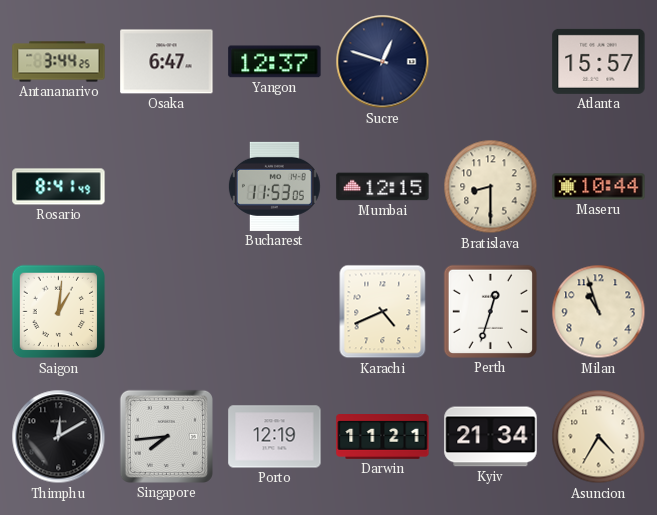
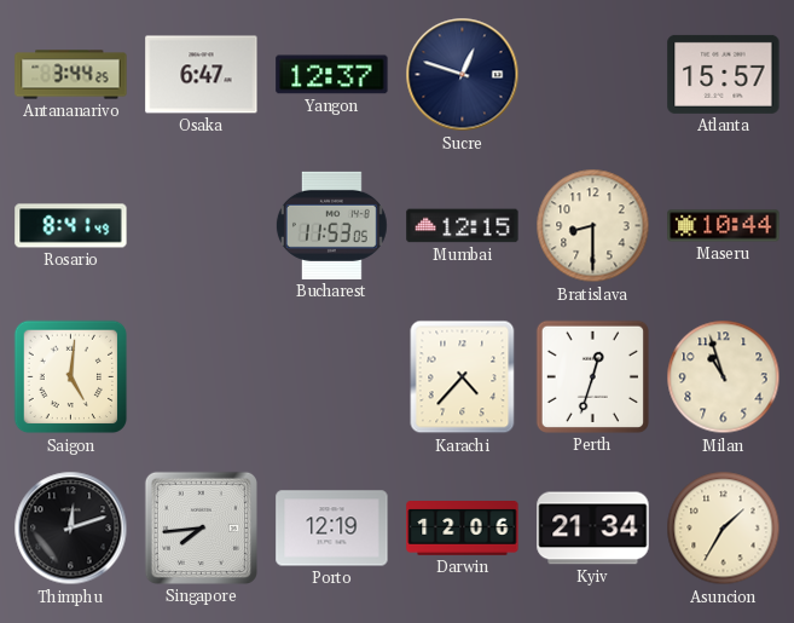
Saigon: 1:01 -> 5:01
Karachi: 4:41 -> 4:37
Thimphu: 12:10 -> 12:12
Darwin: 11:21 -> 12:06
Asuncion: 4:35 -> 1:35
